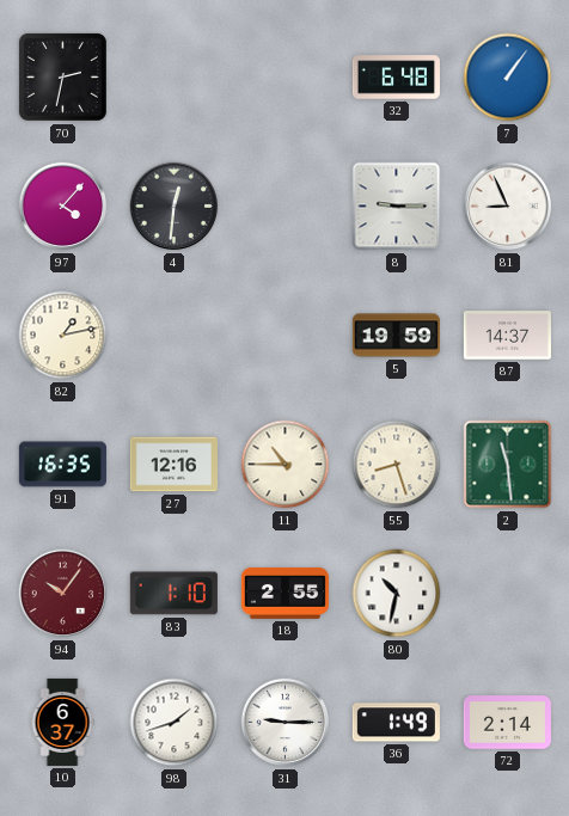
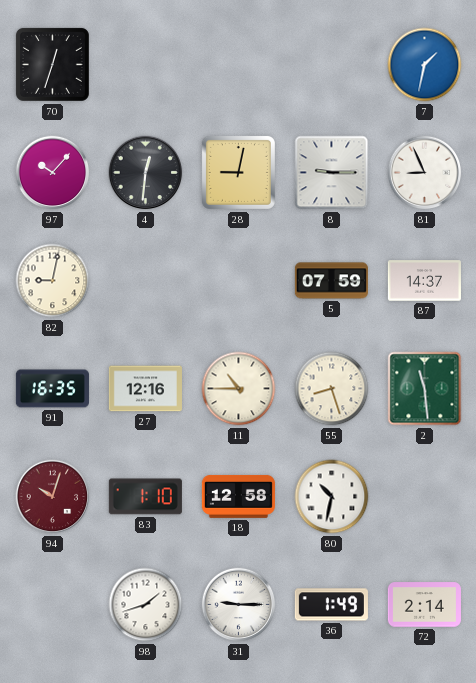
70: 2:32 -> 12:33
32: 6:48 -> none
7: 1:06 -> 1:32
97: 4:07 -> 10:07
28: none -> 9:02
82: 1:13 -> 9:02
5: 19:59 -> 07:59
94: 10:06 -> 10:03
18: 2:55 -> 12:58
10: 6:37 -> none
